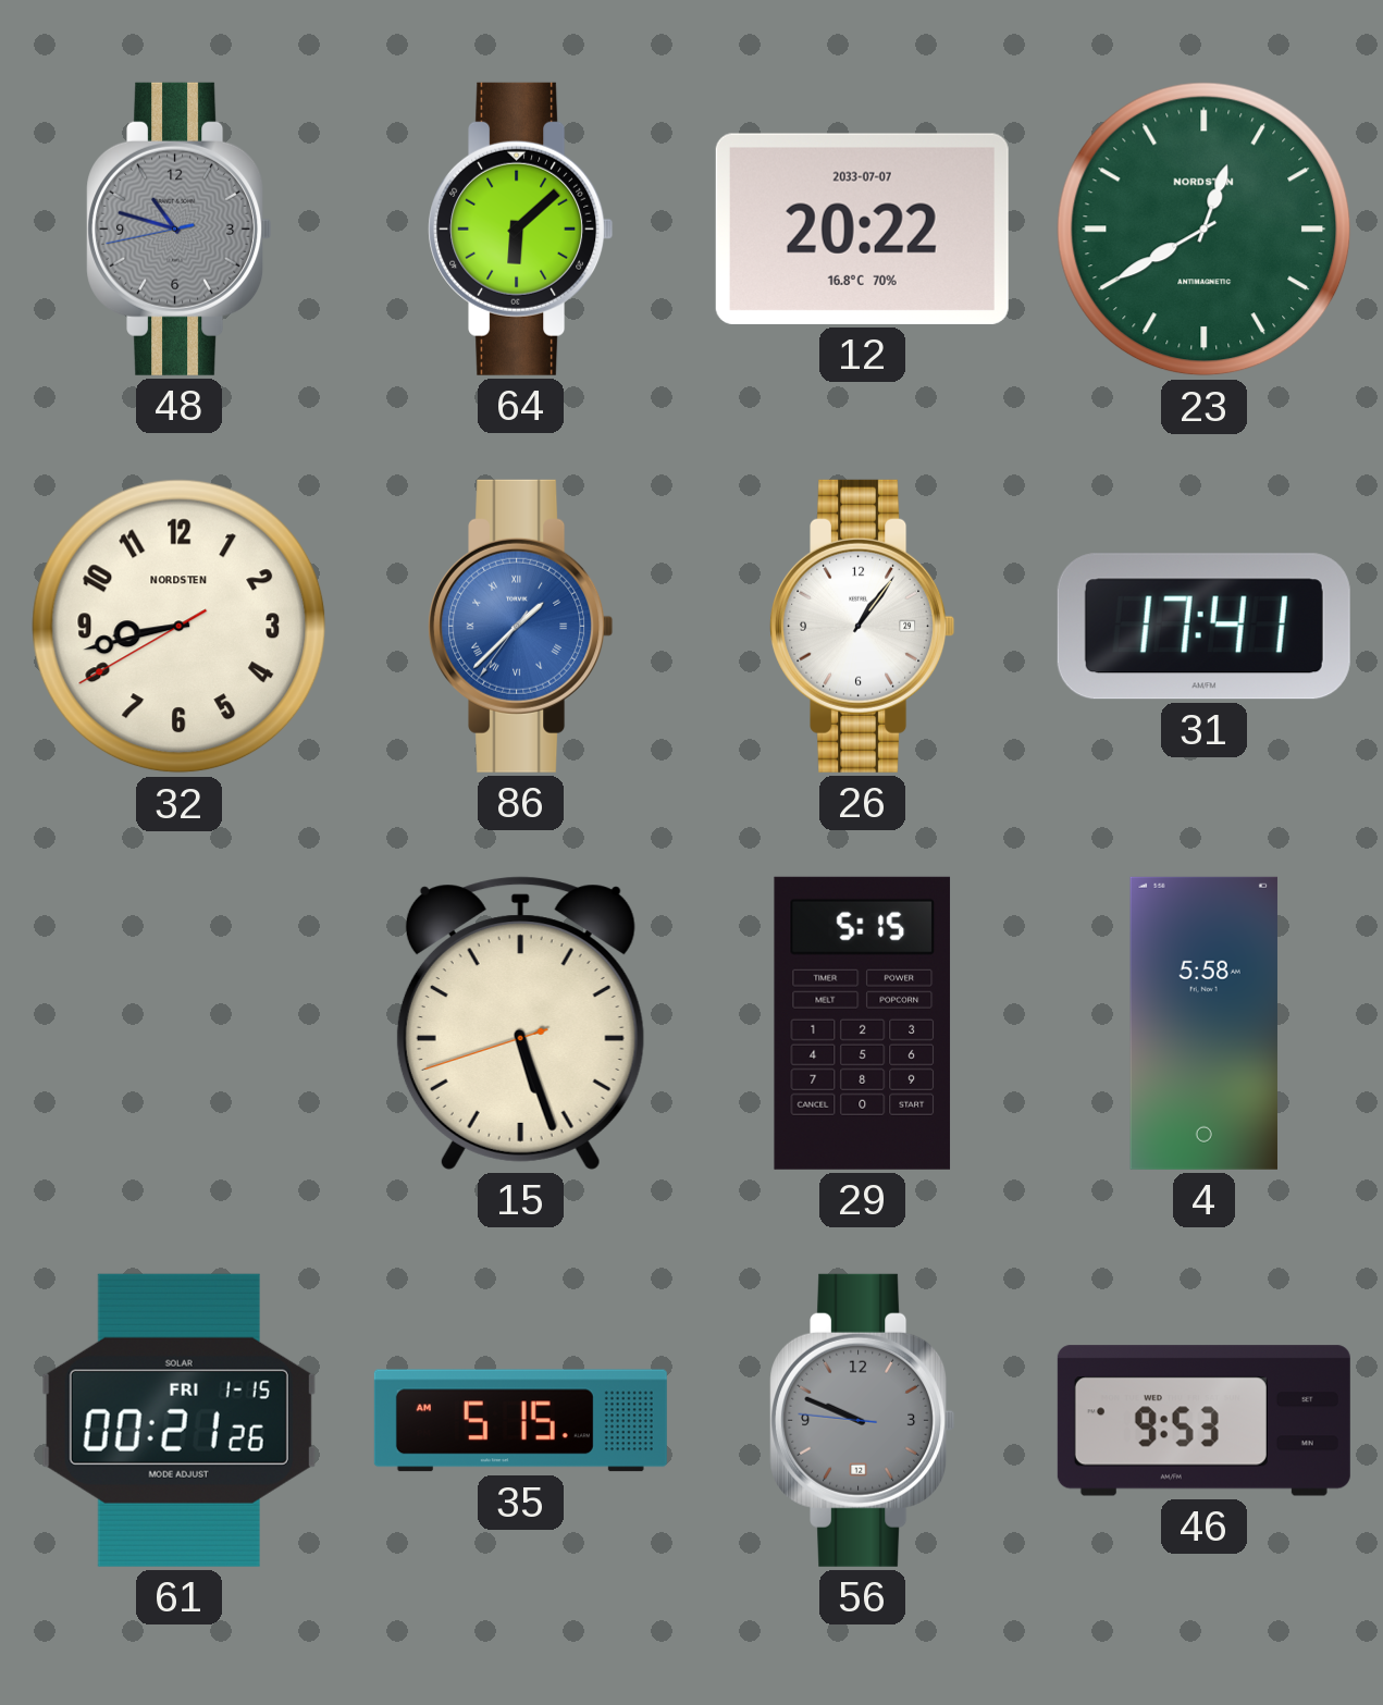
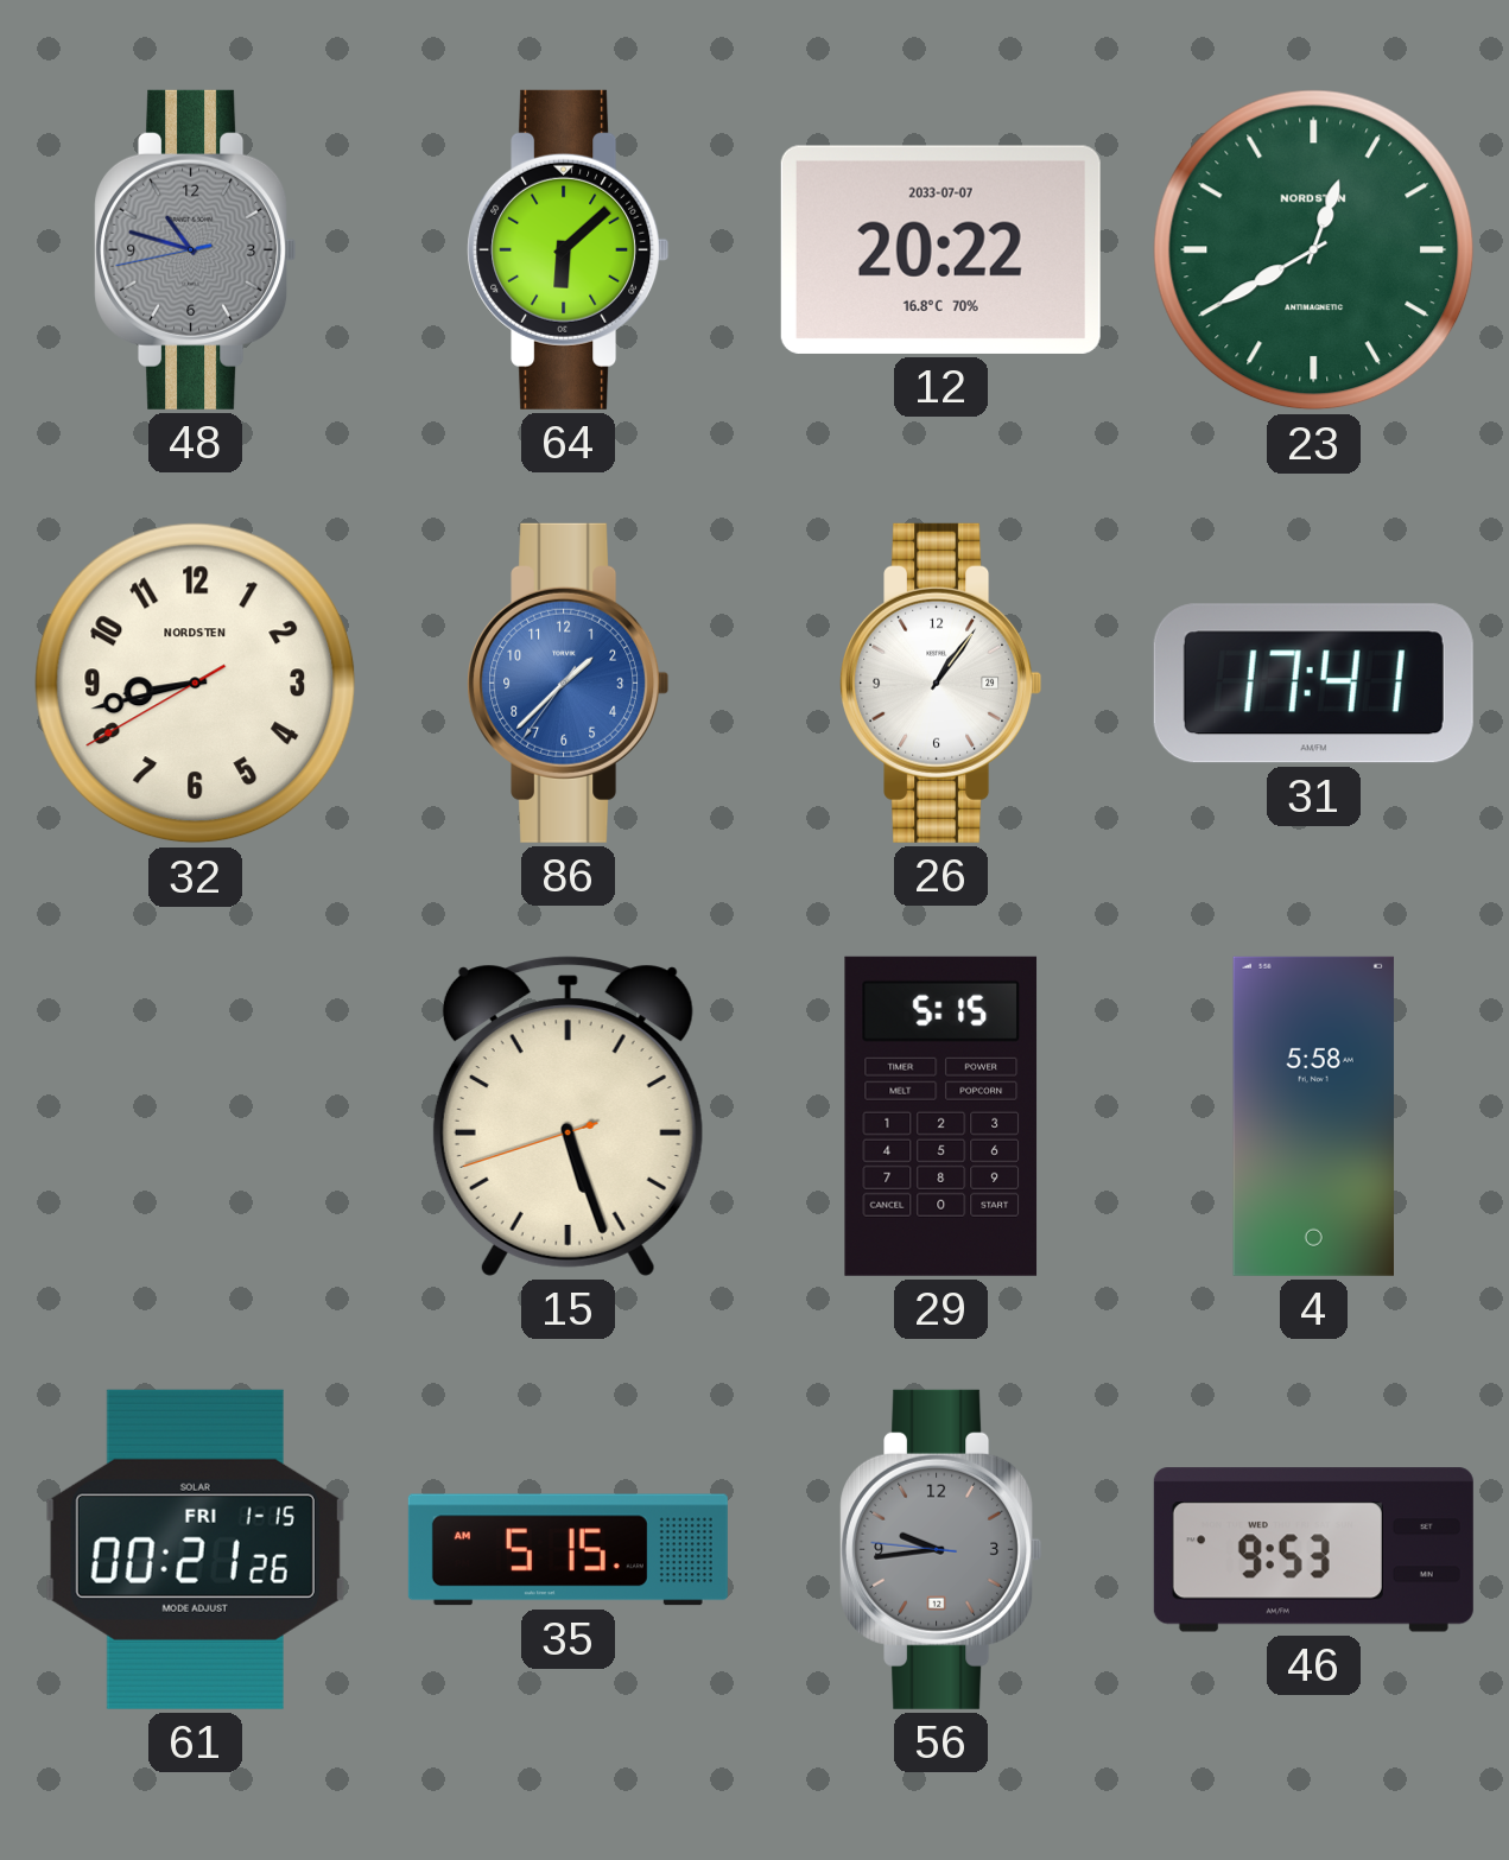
86 numerals: Roman -> Arabic
56: 9:48 -> 9:43
